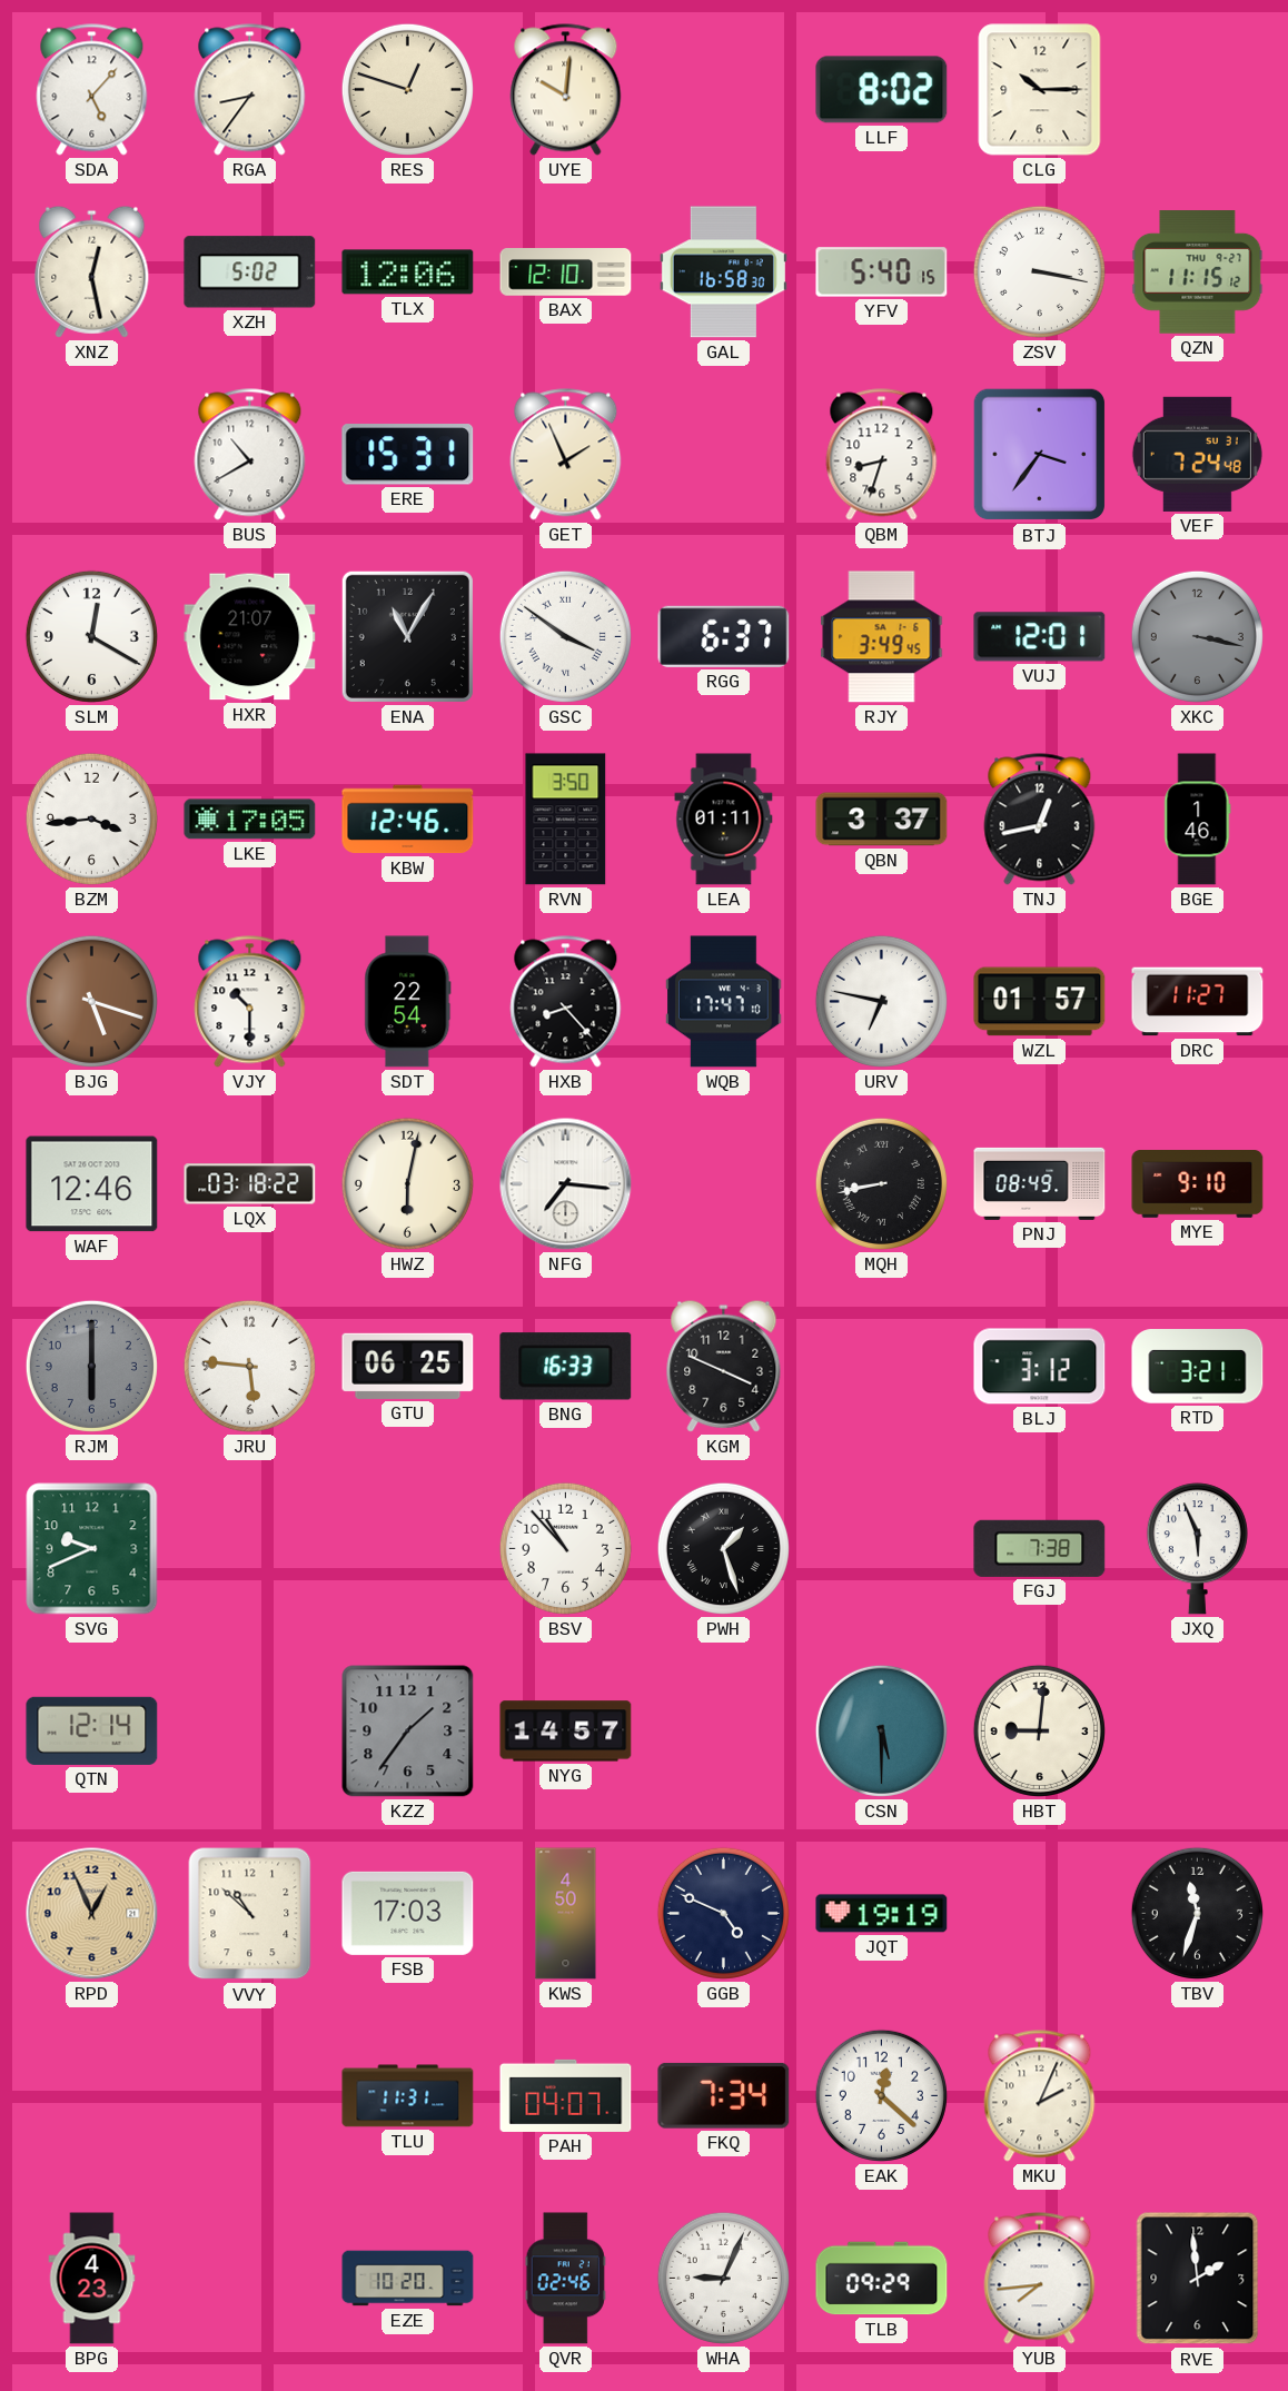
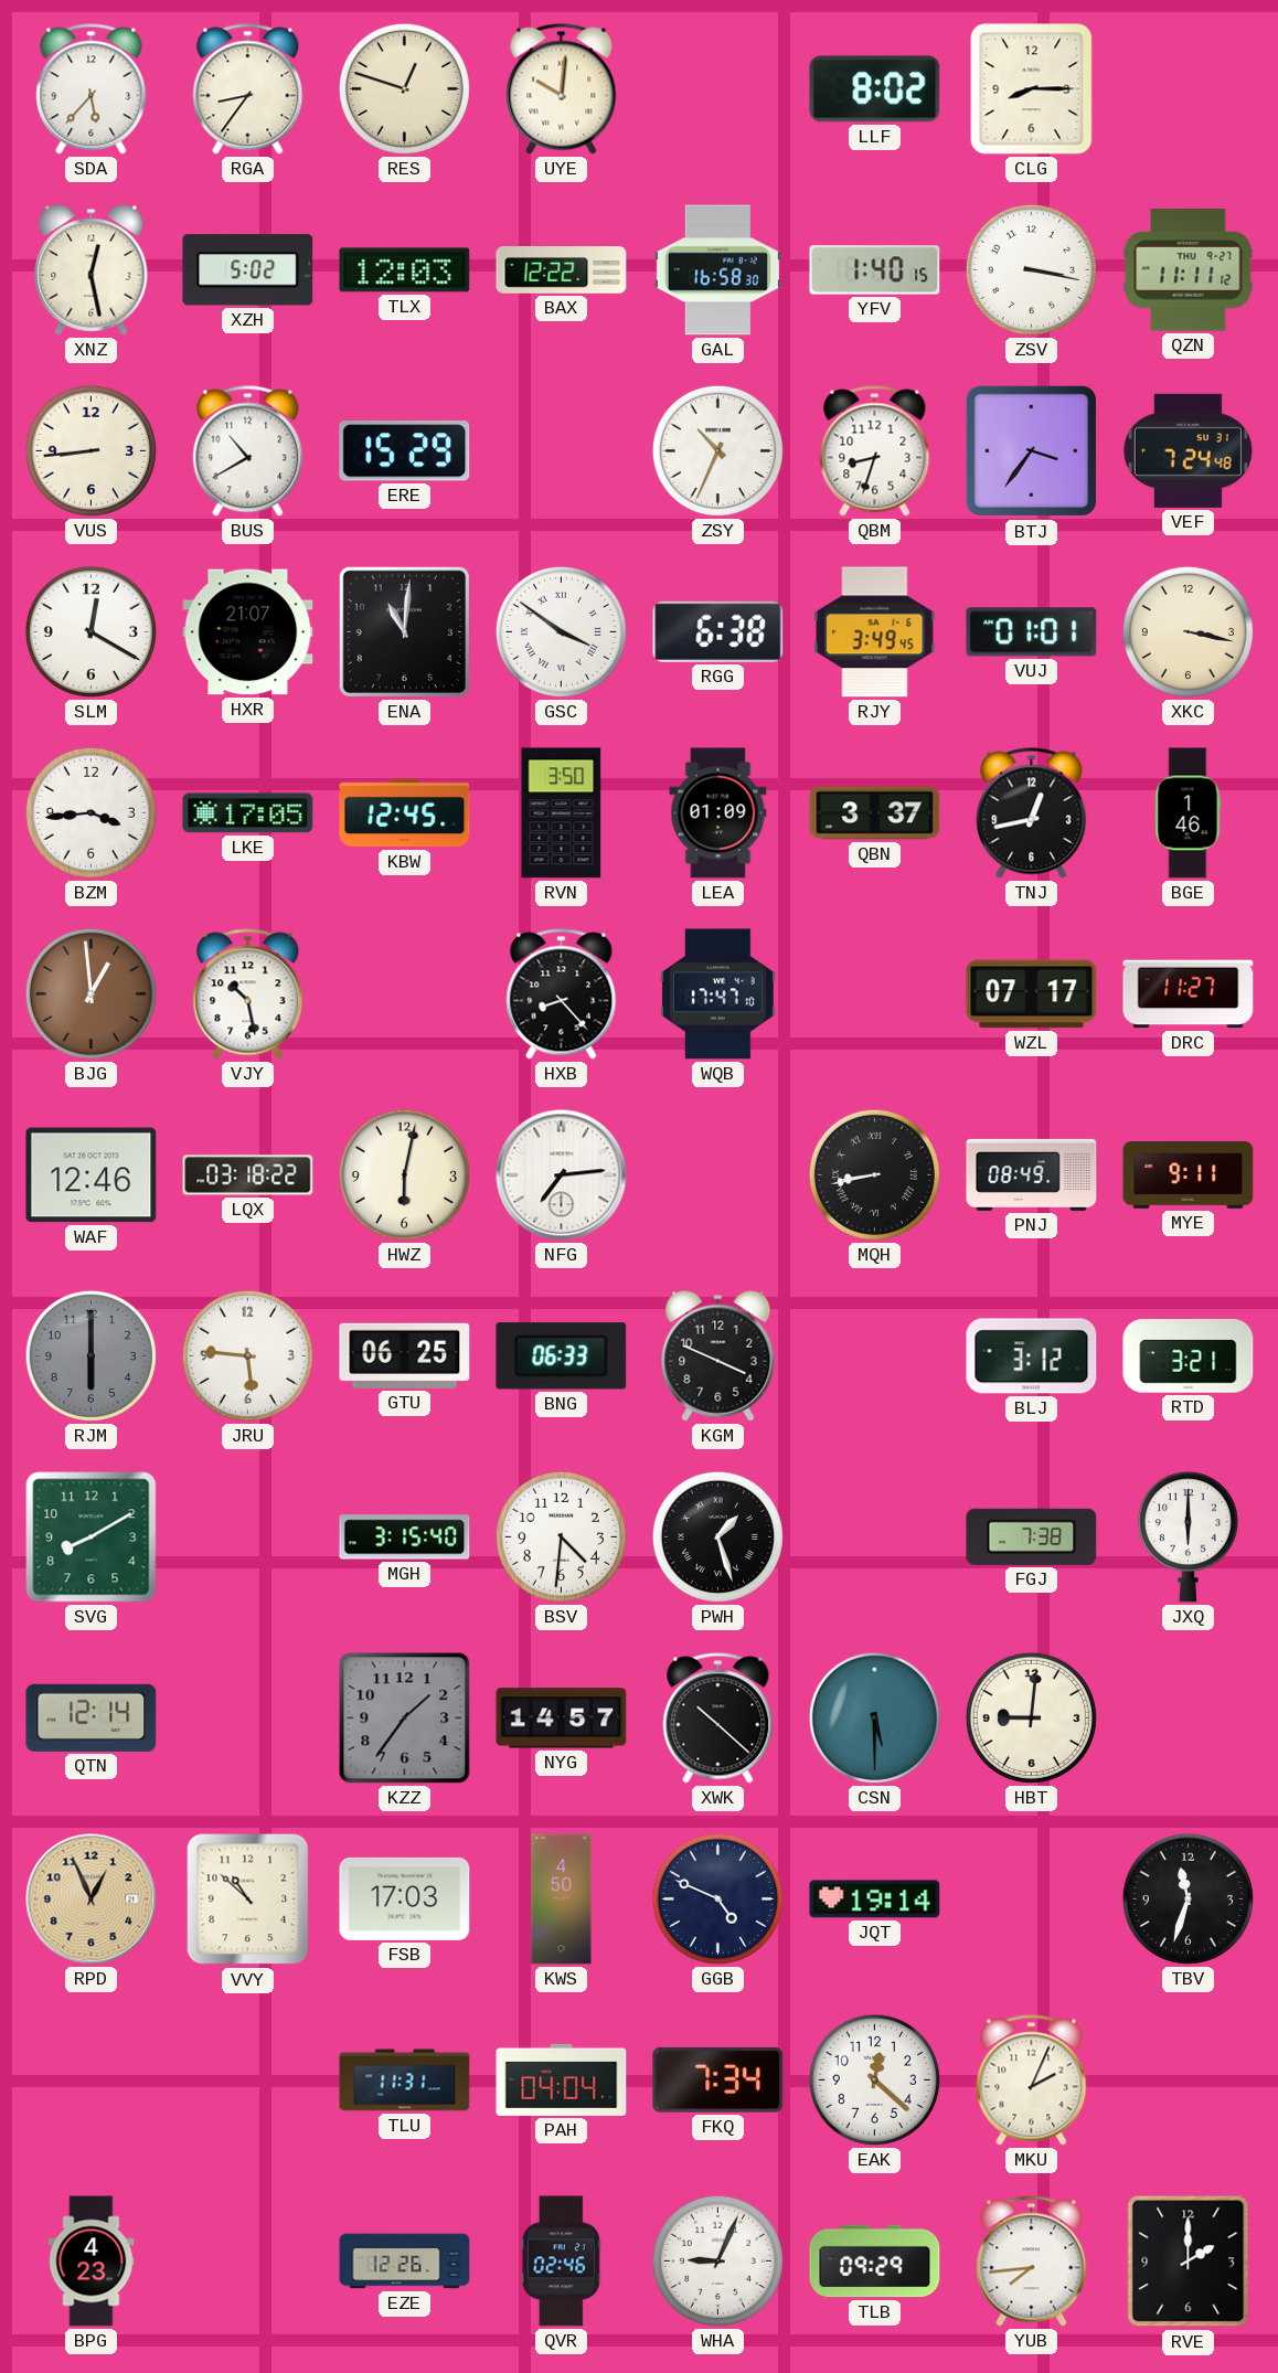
SDA: 5:07 -> 5:37
CLG: 10:15 -> 8:15
TLX: 12:06 -> 12:03
BAX: 12:10 -> 12:22
YFV: 5:40 -> 1:40
QZN: 11:15 -> 11:11
VUS: none -> 8:44
ERE: 15:31 -> 15:29
GET: 1:56 -> none
ZSY: none -> 10:34
ENA: 11:05 -> 11:01
RGG: 6:37 -> 6:38
VUJ: 12:01 -> 01:01
XKC dial: grey -> cream
KBW: 12:46 -> 12:45
LEA: 01:11 -> 01:09
BJG: 5:18 -> 12:59
VJY: 10:30 -> 10:28
SDT: 22:54 -> none
URV: 6:47 -> none
WZL: 01:57 -> 07:17
NFG: 7:16 -> 7:14
MYE: 9:10 -> 9:11
BNG: 16:33 -> 06:33
SVG: 9:41 -> 8:10
MGH: none -> 3:15
BSV: 10:53 -> 4:31
JXQ: 5:56 -> 6:00
XWK: none -> 10:22
JQT: 19:19 -> 19:14
PAH: 04:07 -> 04:04
EZE: 10:20 -> 12:26
RVE: 1:59 -> 2:00
